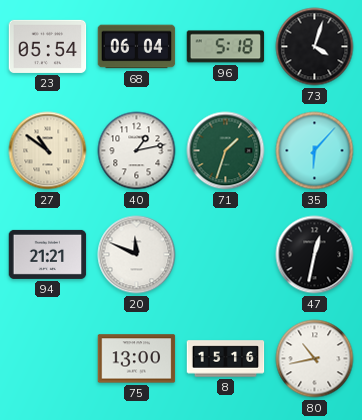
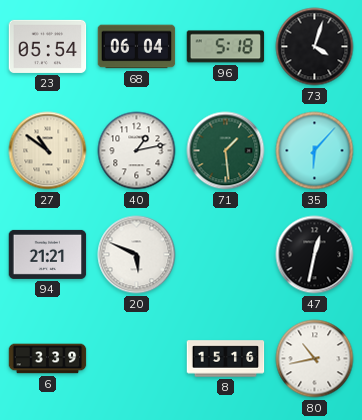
71: 1:33 -> 1:29
20: 11:49 -> 5:49
6: none -> 3:39
75: 13:00 -> none
